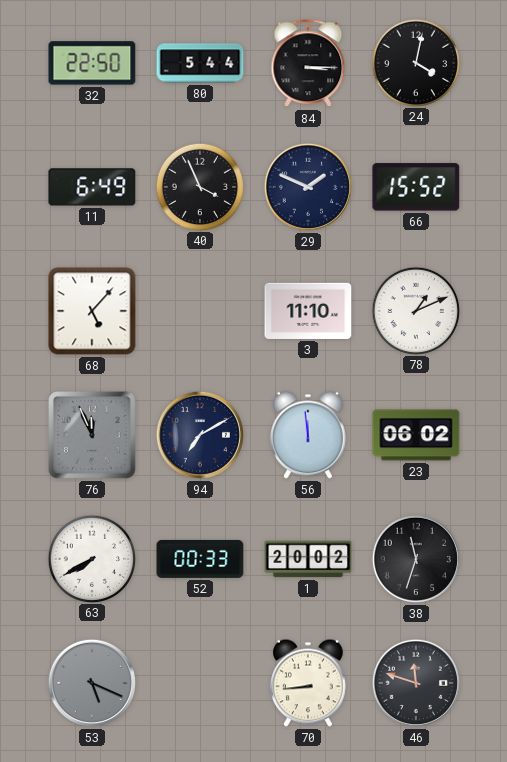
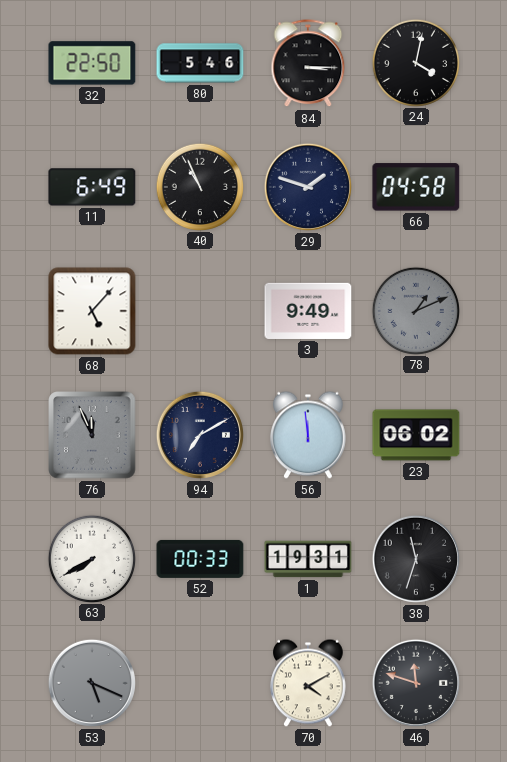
80: 5:44 -> 5:46
40: 3:56 -> 10:56
29: 1:49 -> 1:48
66: 15:52 -> 04:58
3: 11:10 -> 9:49
78 dial: white -> grey
1: 20:02 -> 19:31
70: 8:44 -> 4:10
